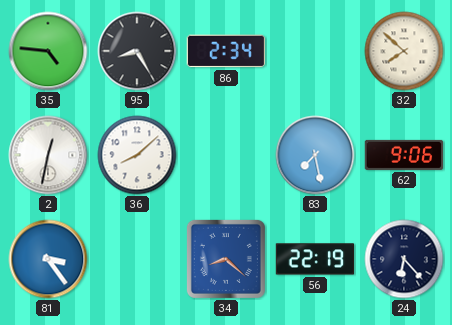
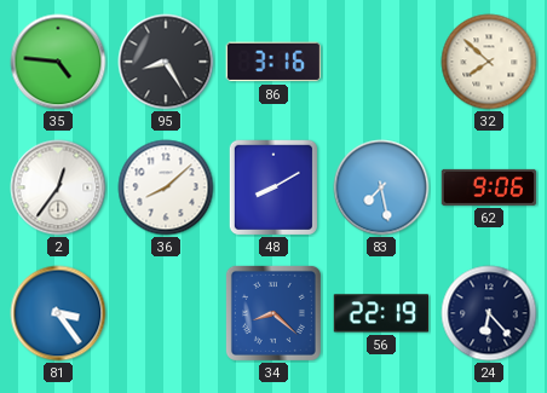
86: 2:34 -> 3:16
2: 12:32 -> 12:36
48: none -> 8:10
